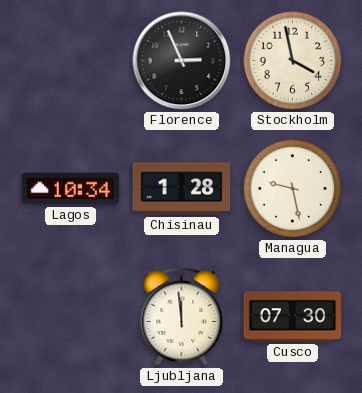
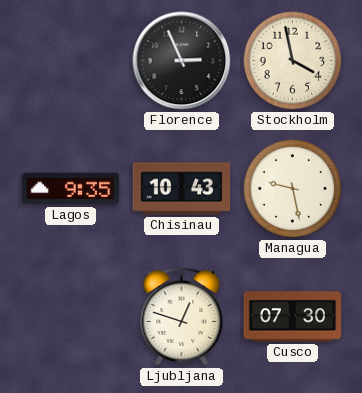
Lagos: 10:34 -> 9:35
Chisinau: 1:28 -> 10:43
Ljubljana: 11:59 -> 12:48
